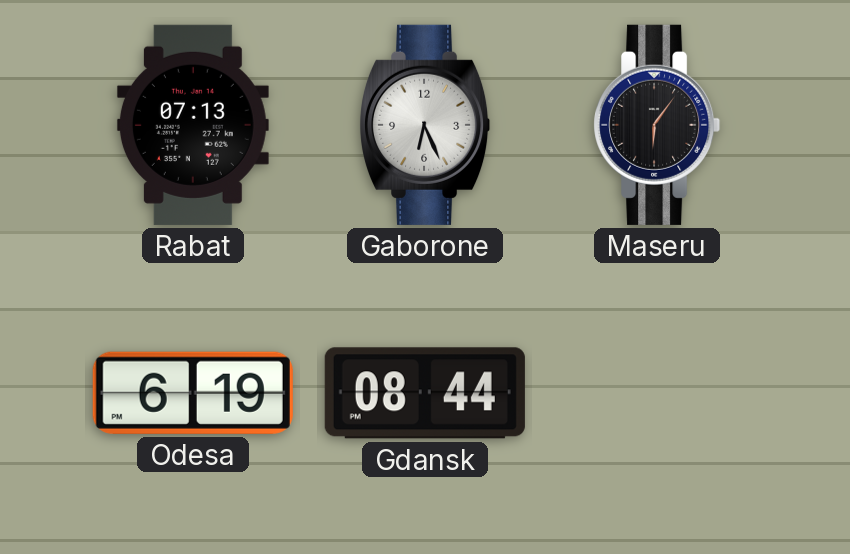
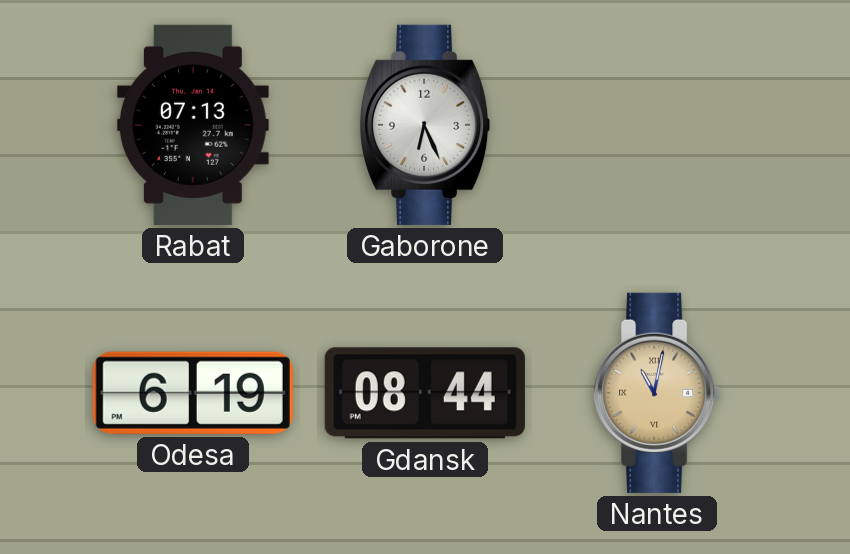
Maseru: 6:06 -> none
Nantes: none -> 11:02
